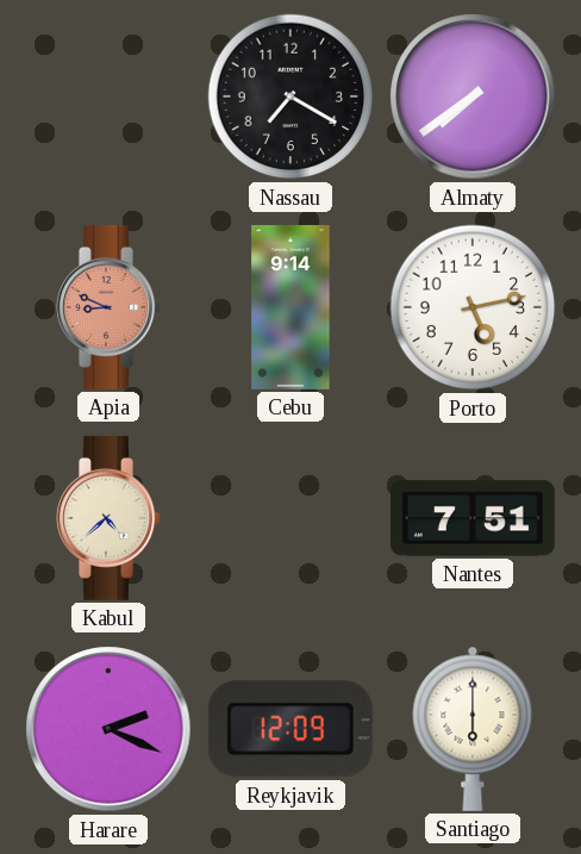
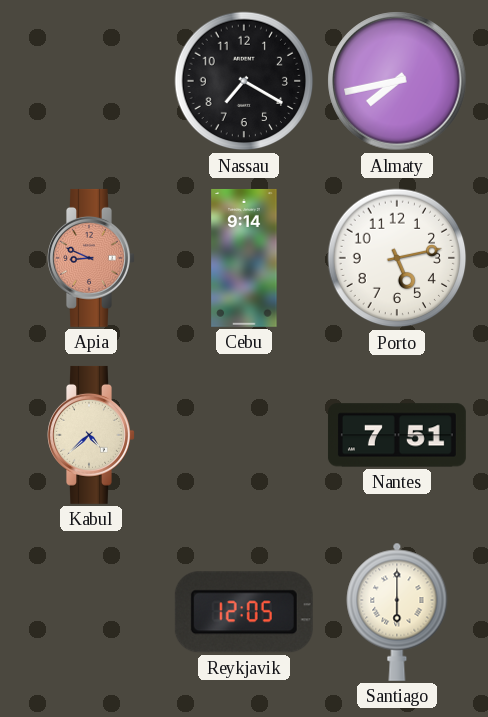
Almaty: 7:39 -> 7:43
Harare: 2:19 -> none
Reykjavik: 12:09 -> 12:05
